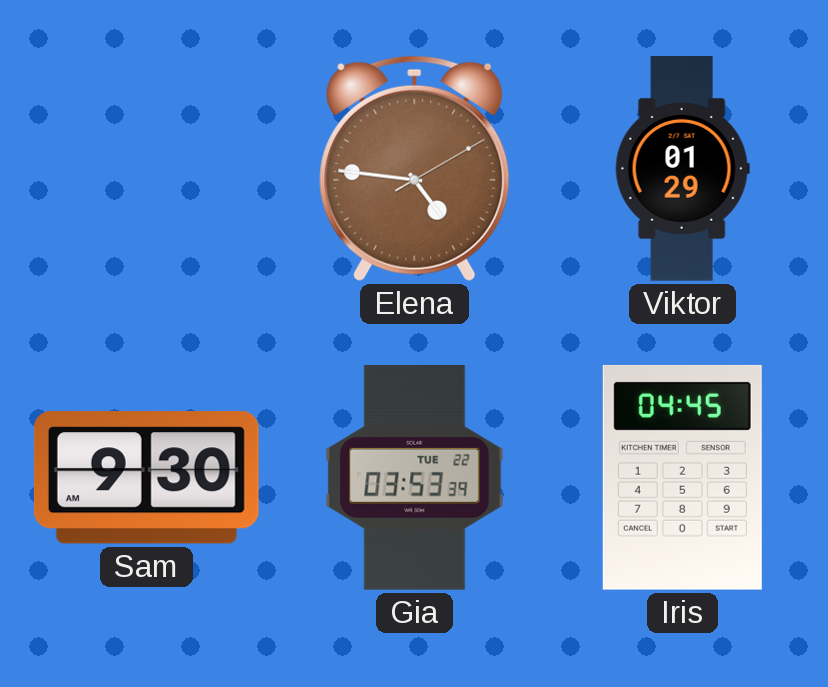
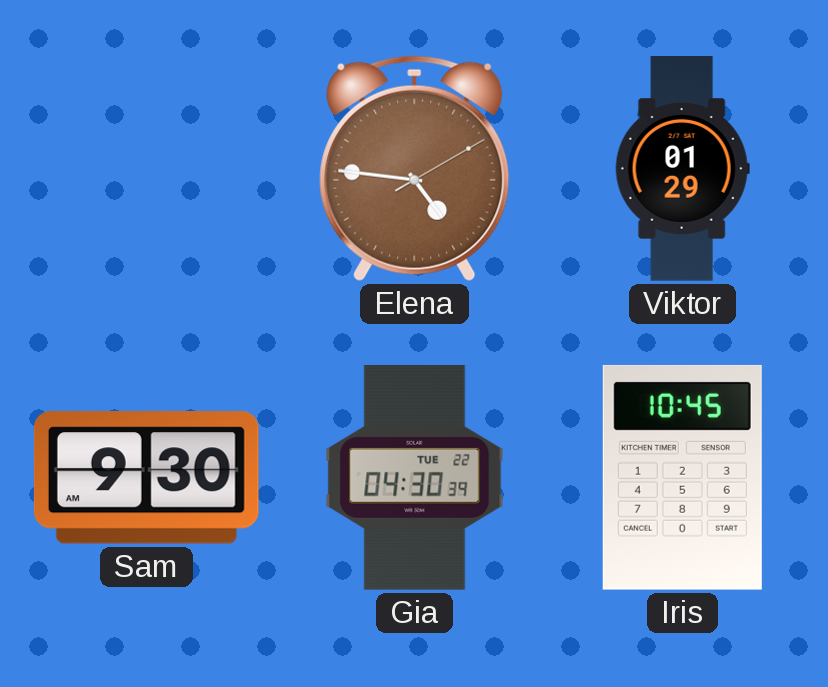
Gia: 03:53 -> 04:30
Iris: 04:45 -> 10:45
